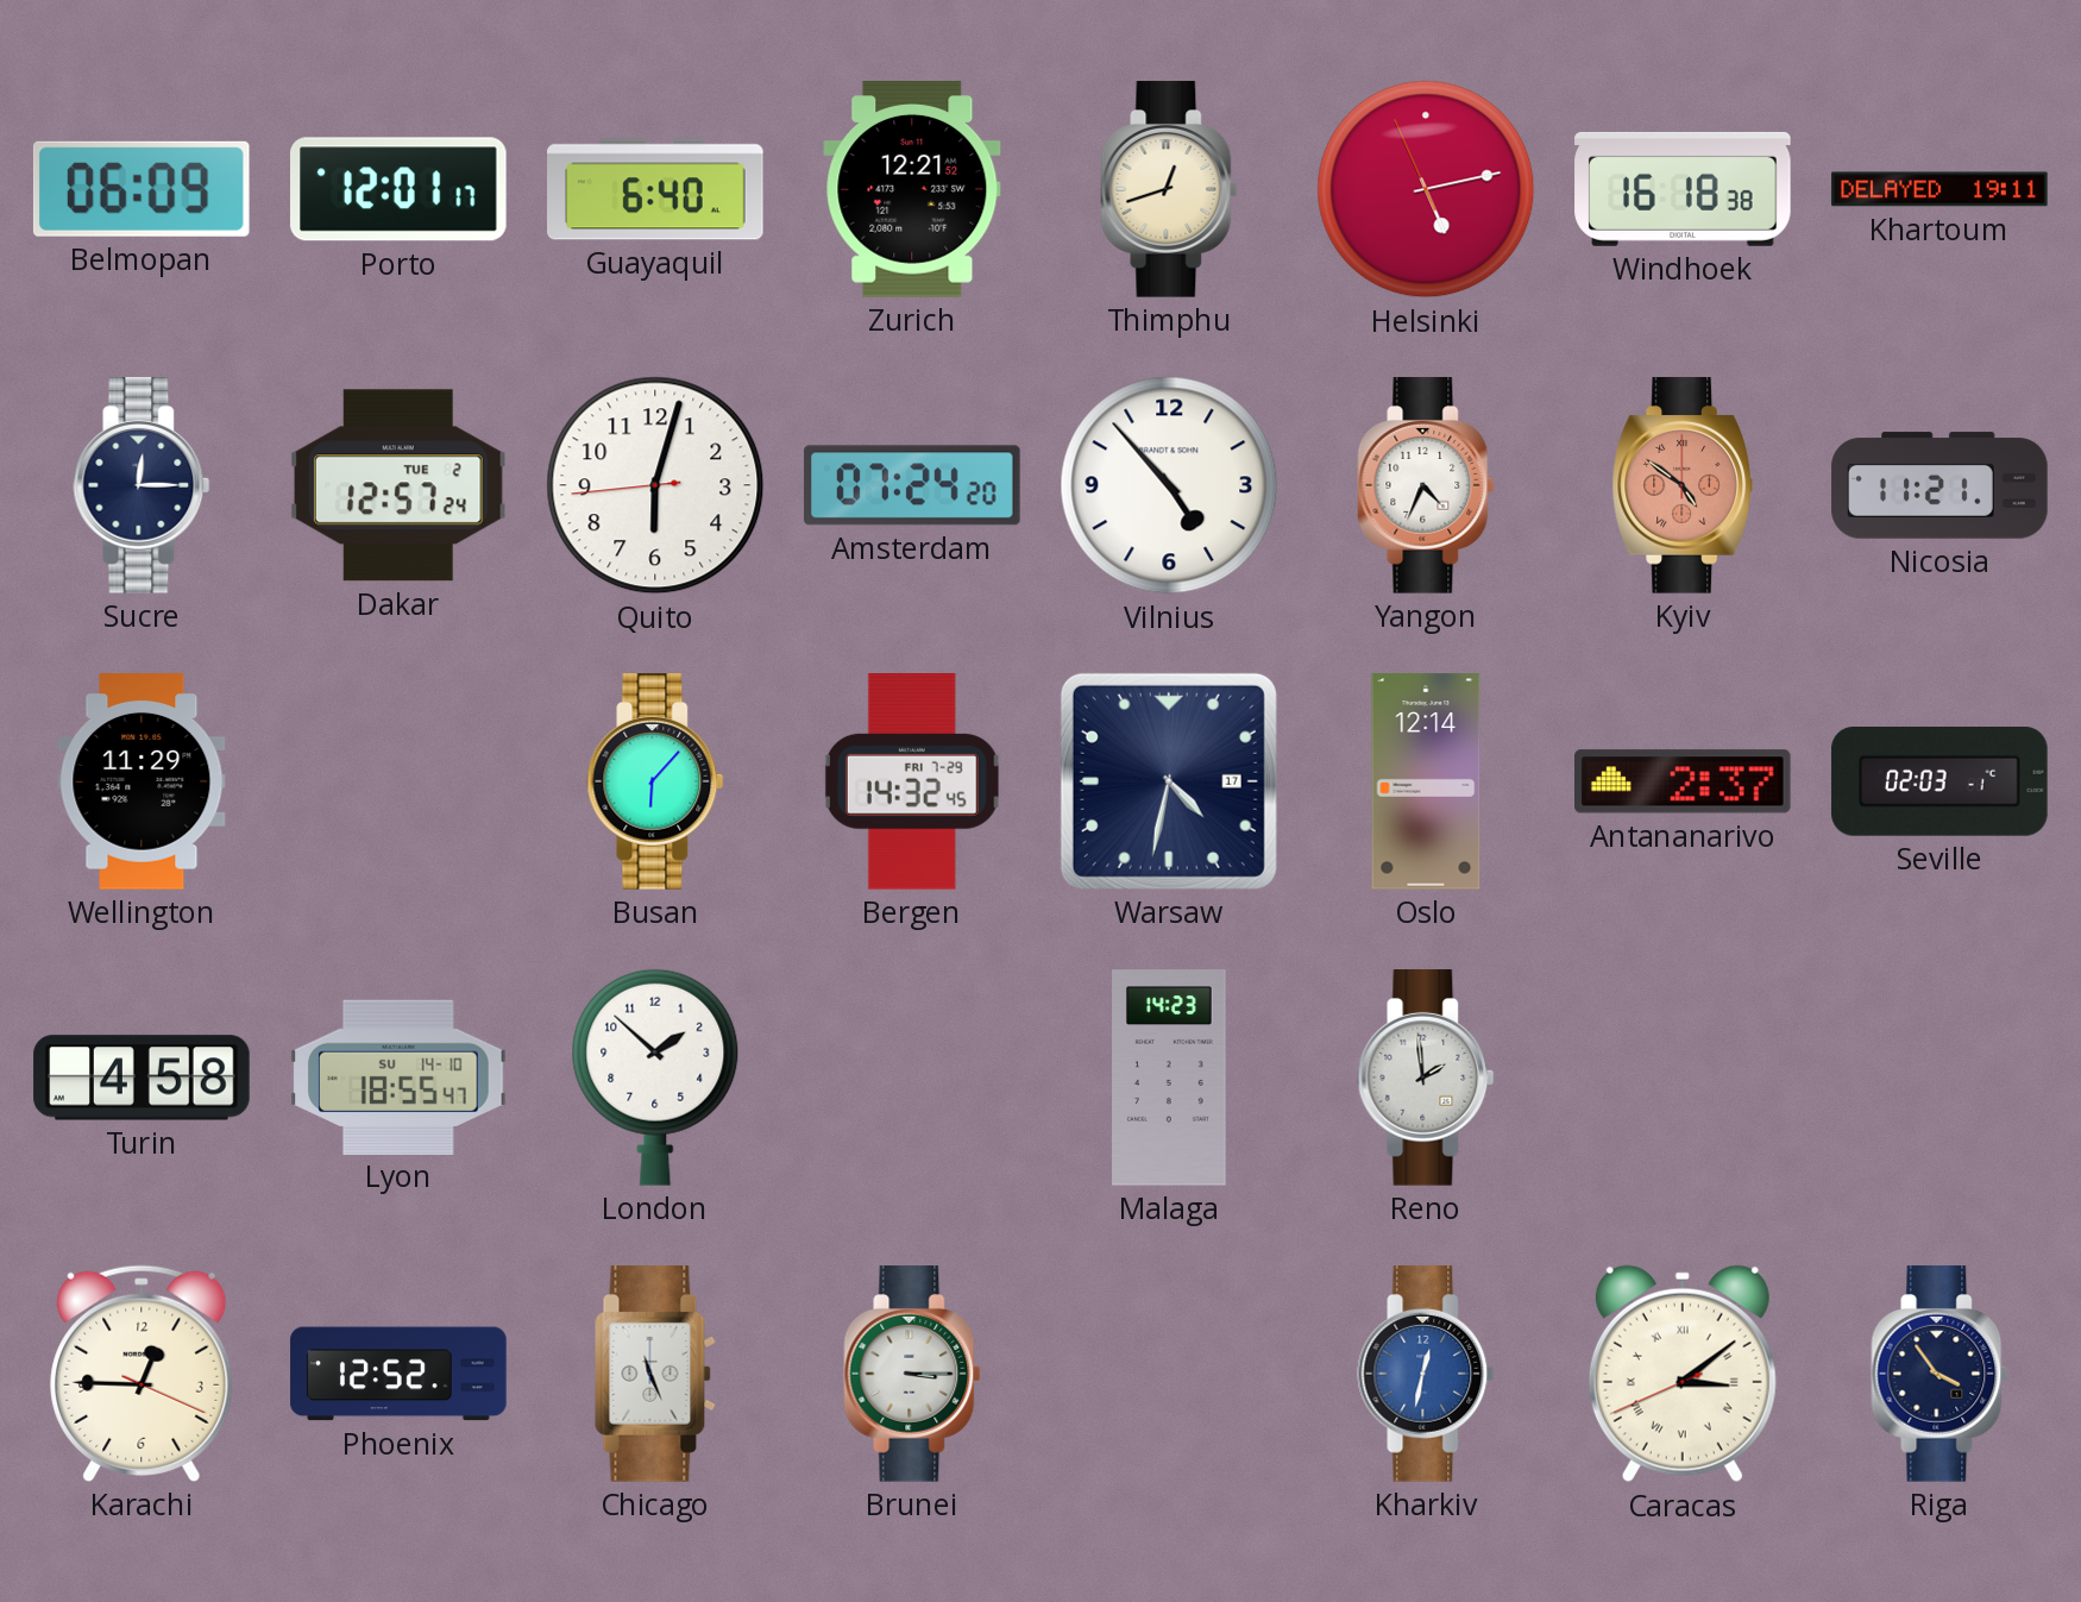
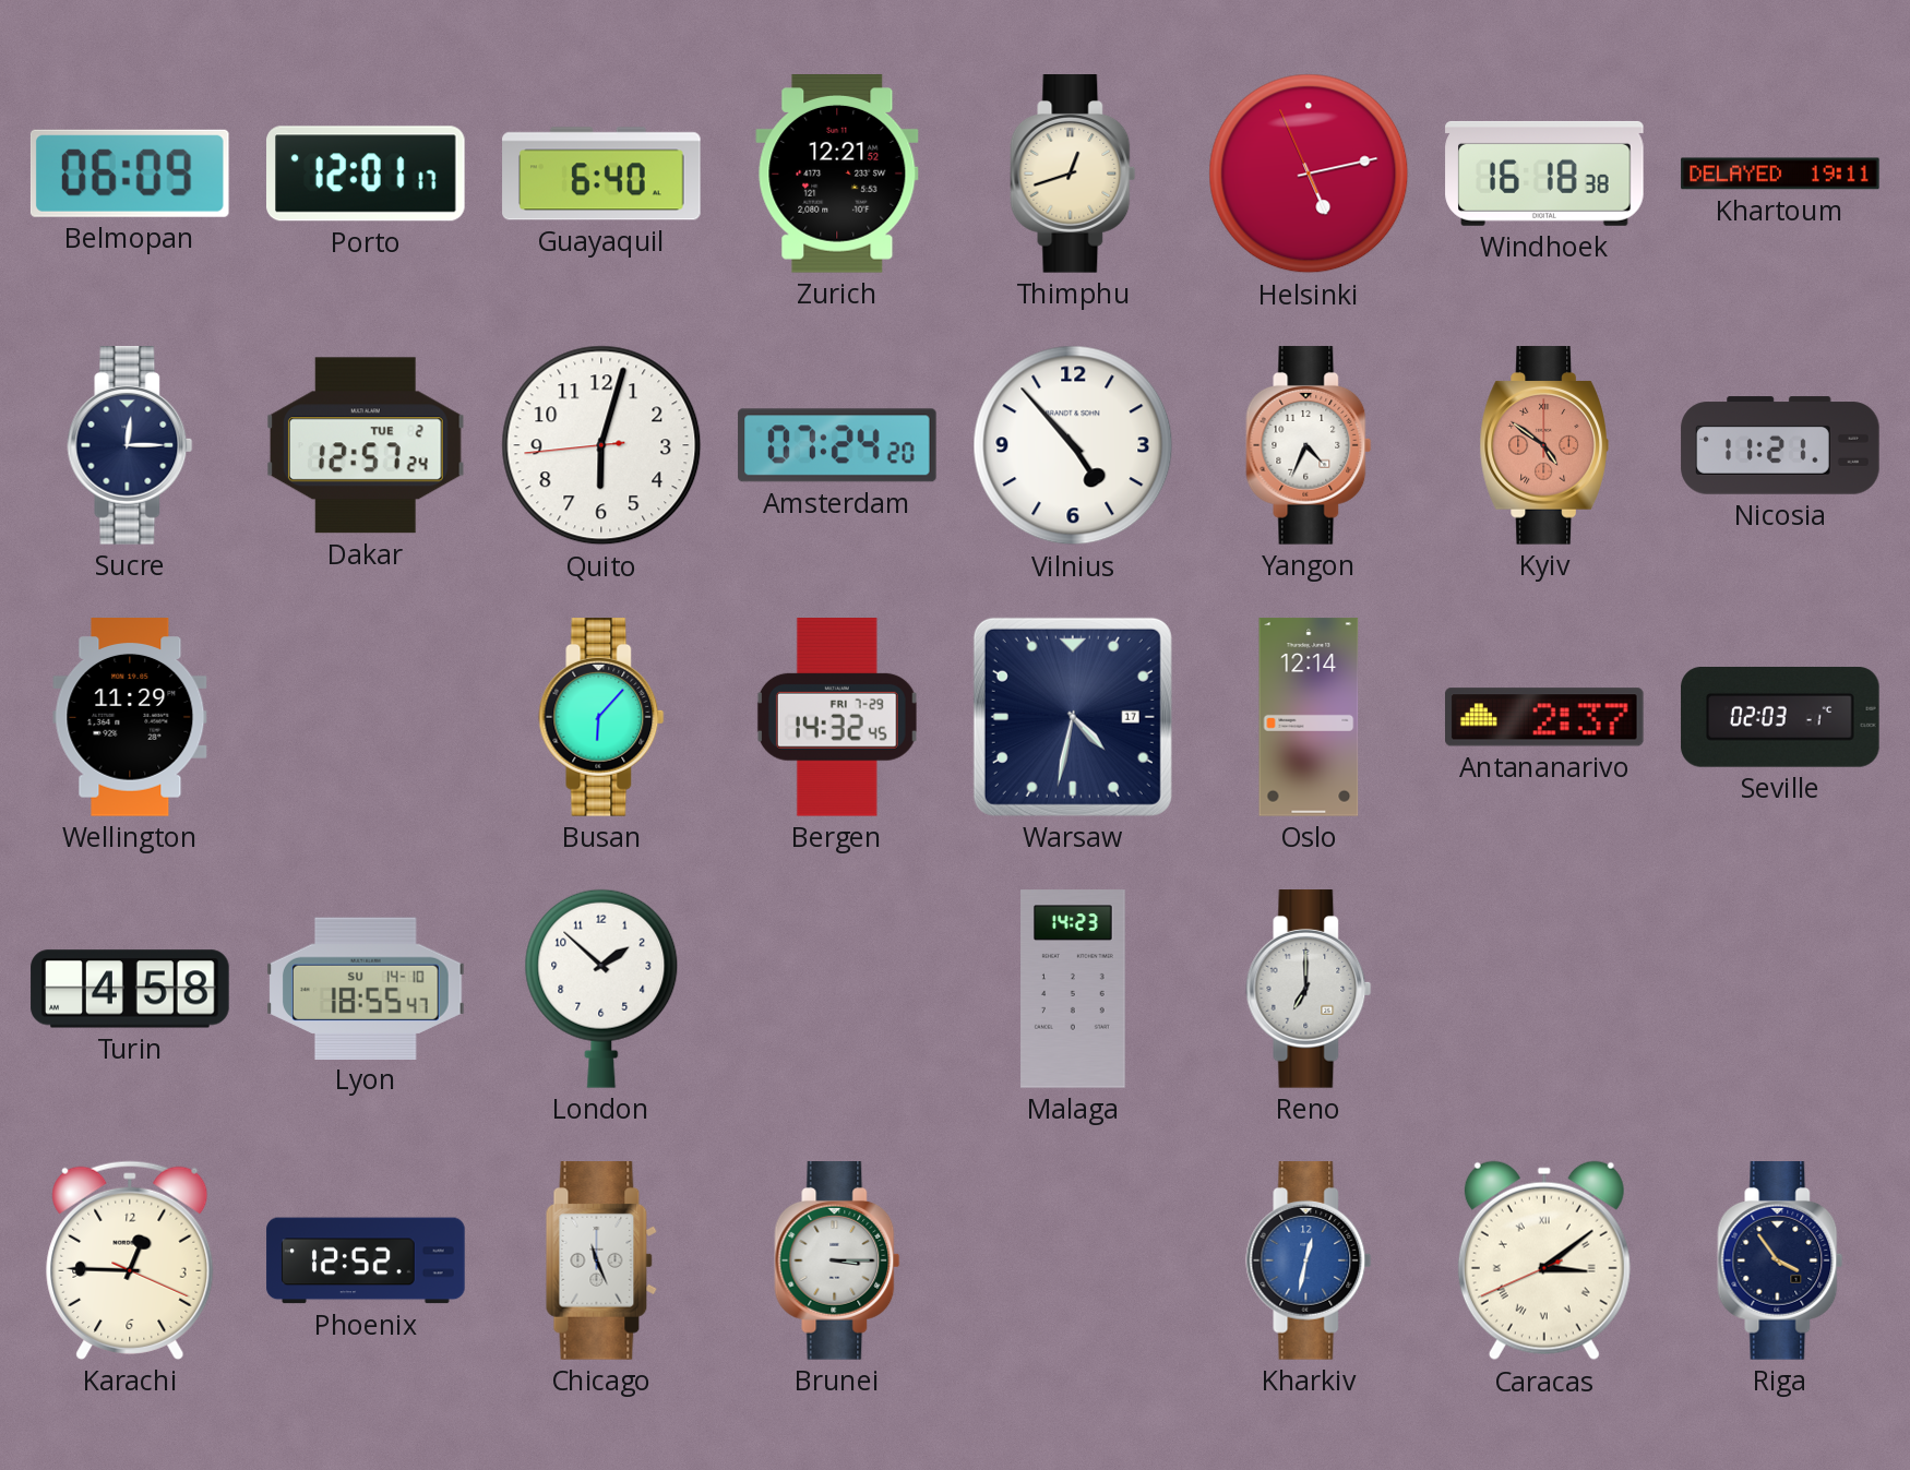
Reno: 1:59 -> 7:00
